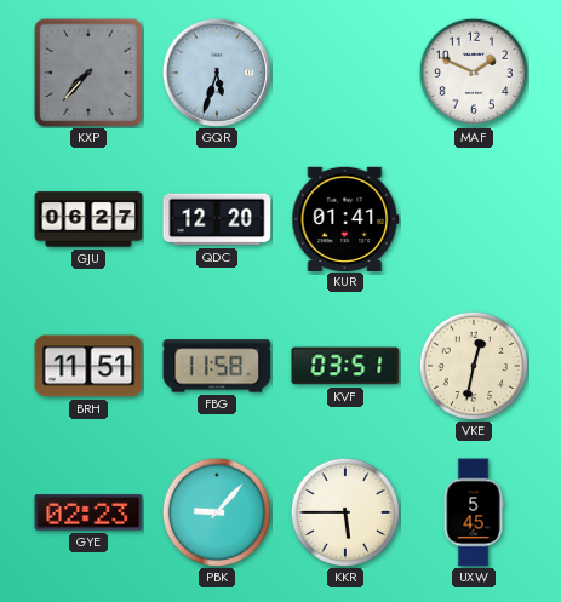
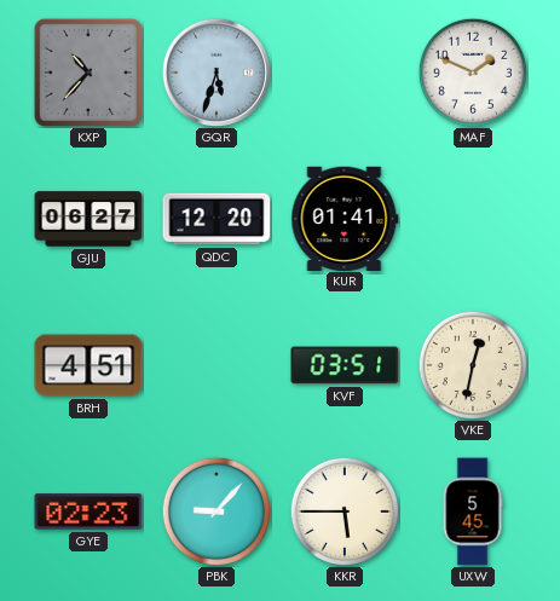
KXP: 7:37 -> 10:37
BRH: 11:51 -> 4:51
FBG: 11:58 -> none
